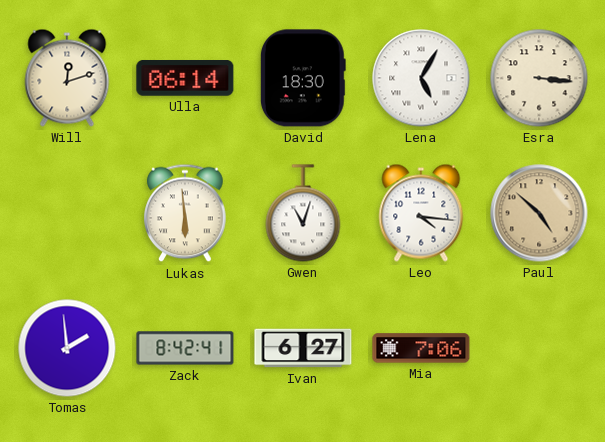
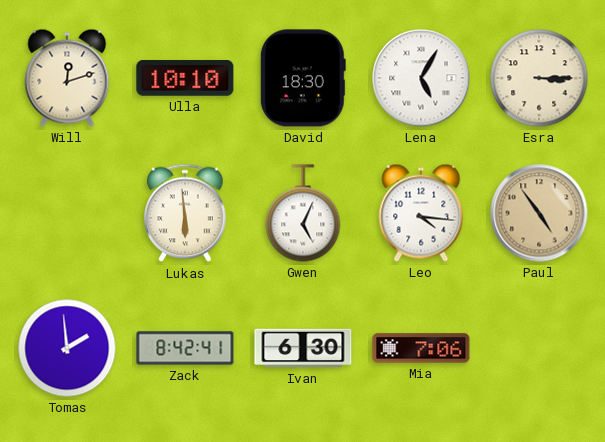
Ulla: 06:14 -> 10:10
Esra: 3:16 -> 3:15
Gwen: 11:03 -> 5:04
Paul: 4:52 -> 4:54
Ivan: 6:27 -> 6:30
